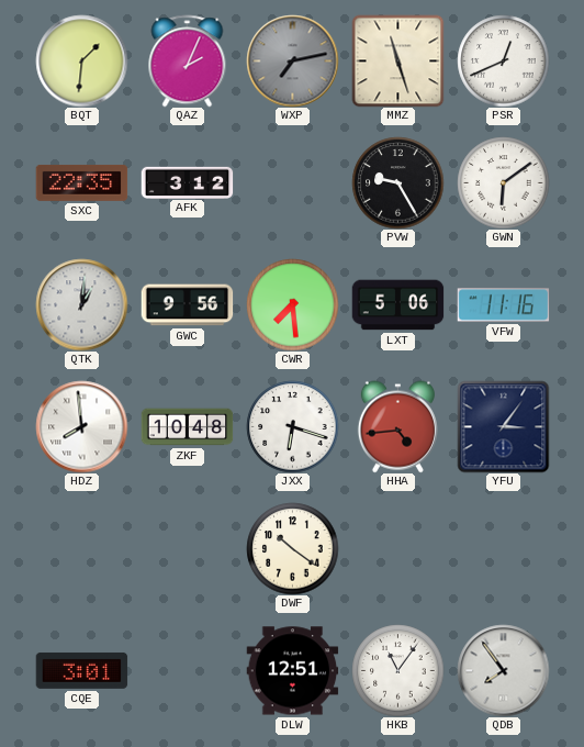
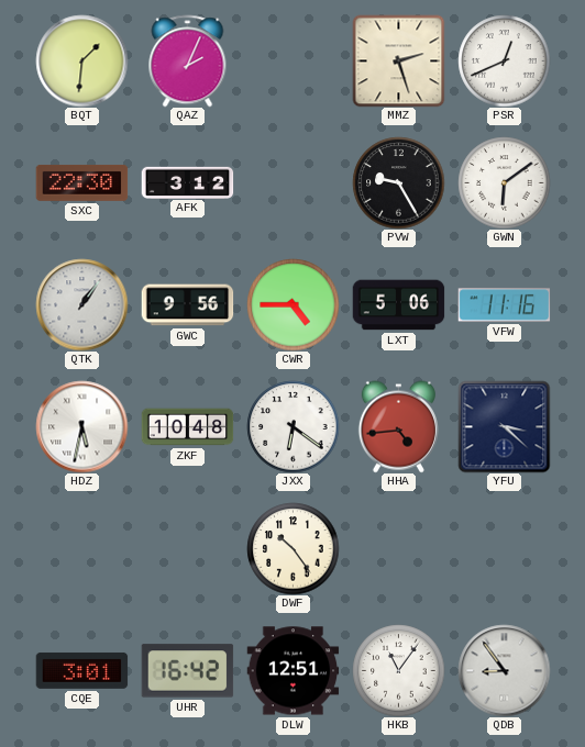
WXP: 7:13 -> none
MMZ: 11:27 -> 2:27
SXC: 22:35 -> 22:30
QTK: 1:01 -> 1:06
CWR: 7:29 -> 4:45
HDZ: 7:59 -> 5:32
JXX: 6:18 -> 6:21
YFU: 3:06 -> 3:22
DWF: 10:21 -> 10:24
UHR: none -> 16:42
QDB: 7:54 -> 8:54
